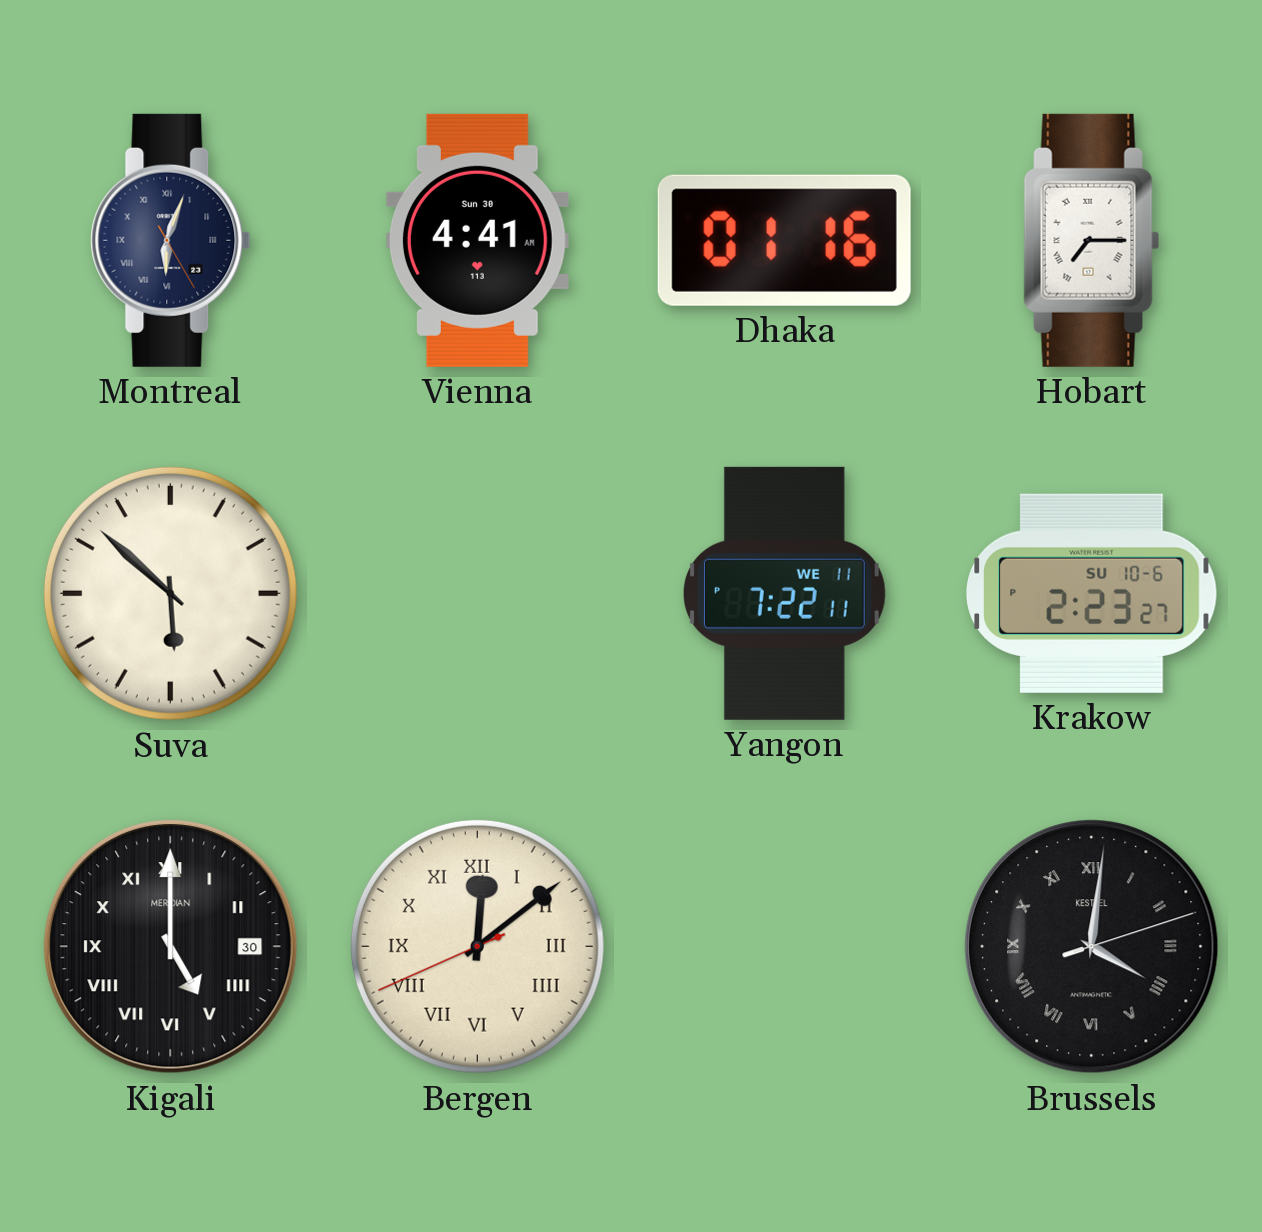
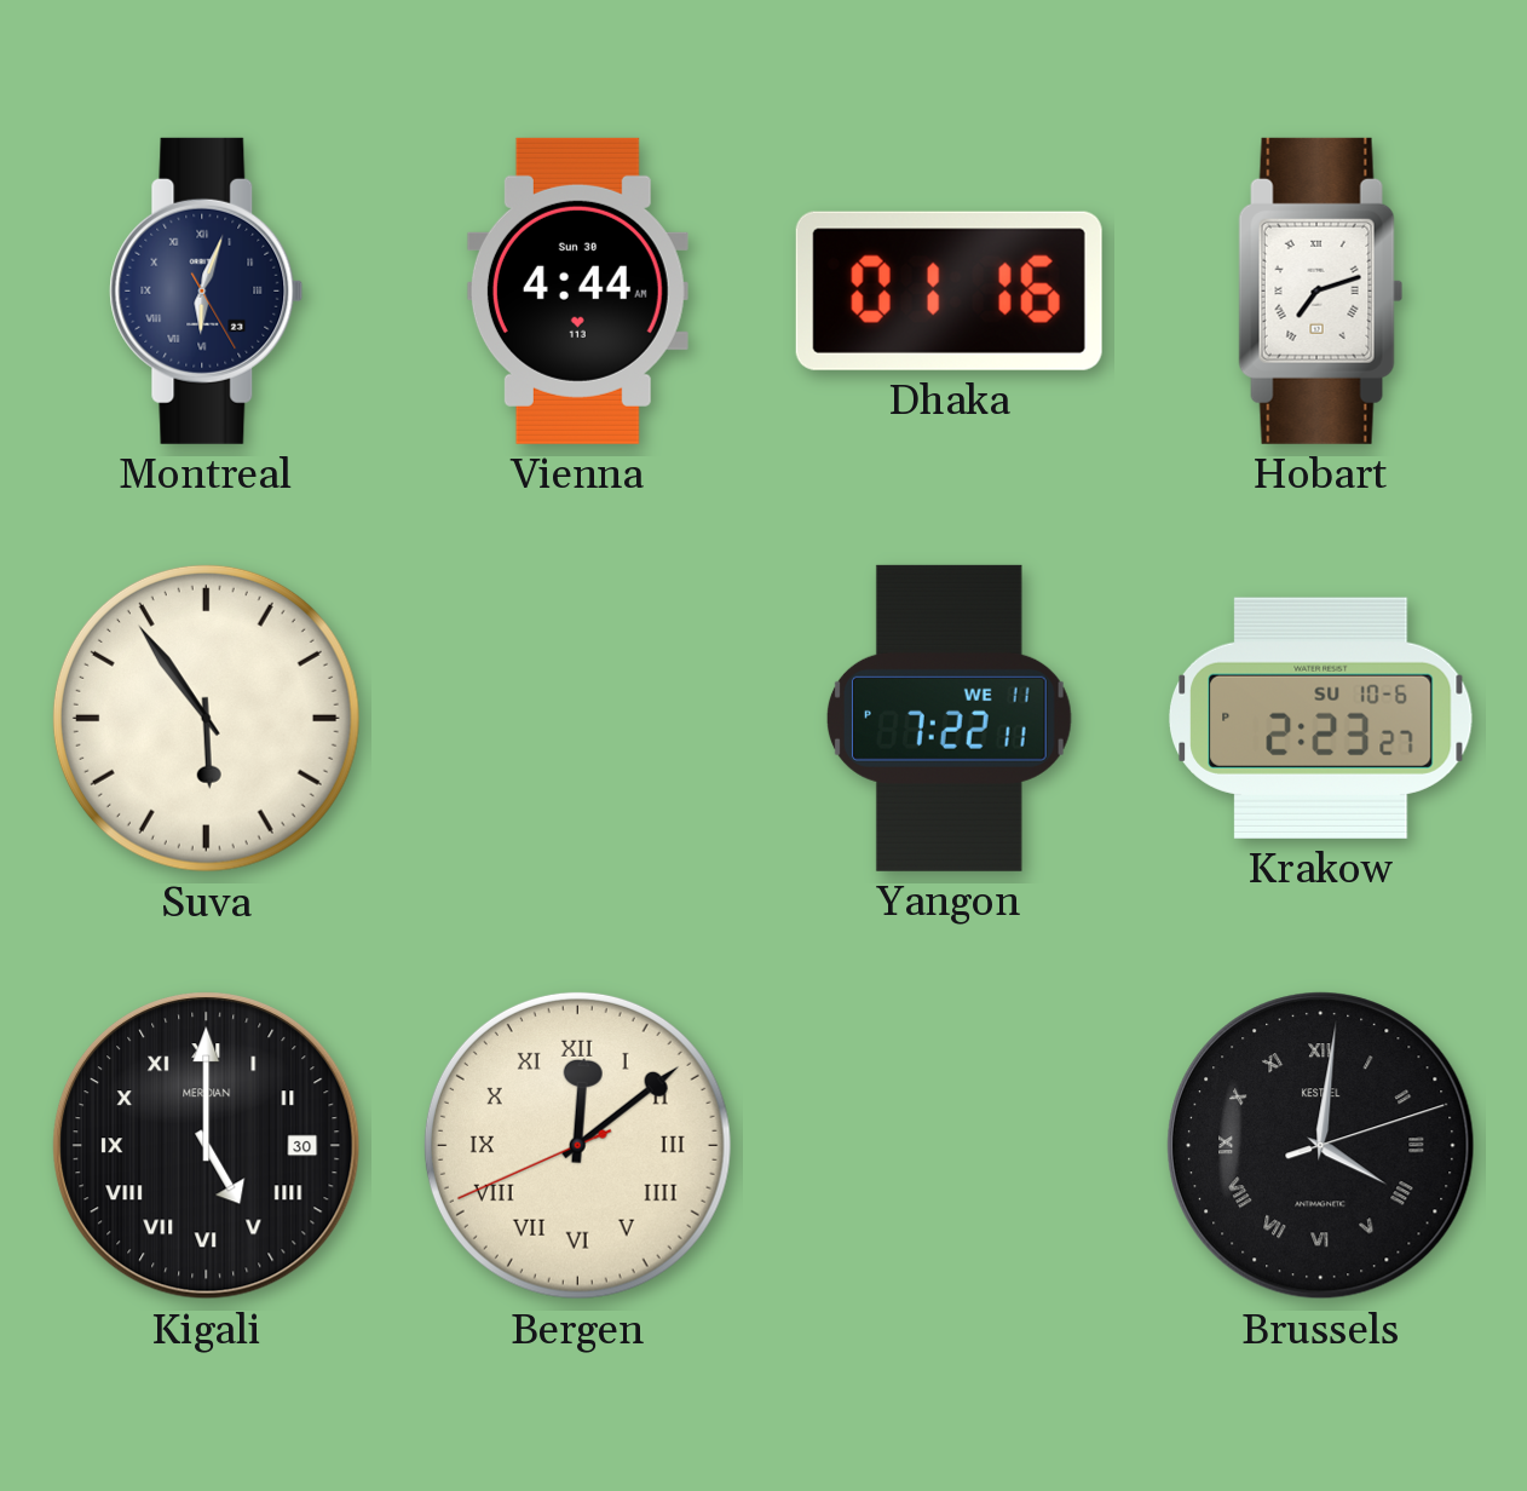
Vienna: 4:41 -> 4:44
Hobart: 7:15 -> 7:12
Suva: 5:52 -> 5:54
